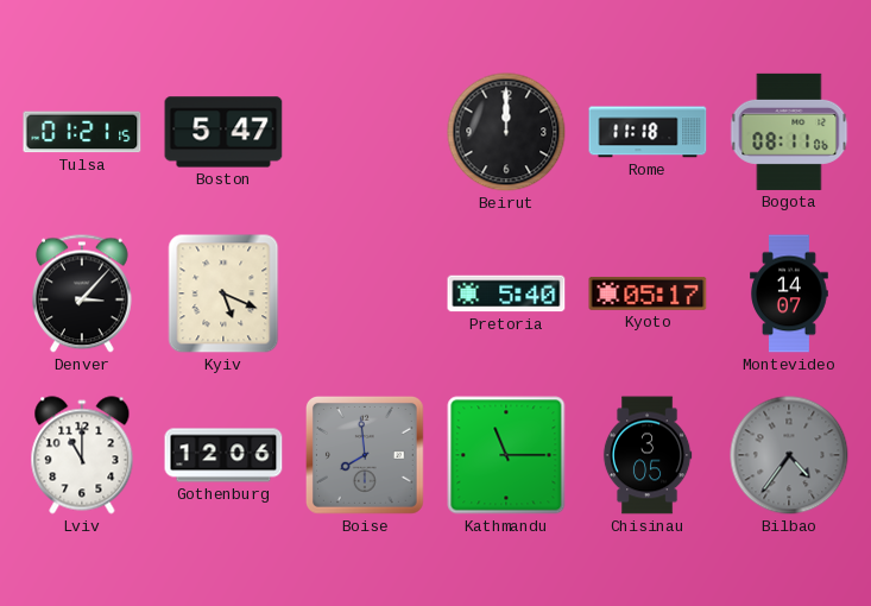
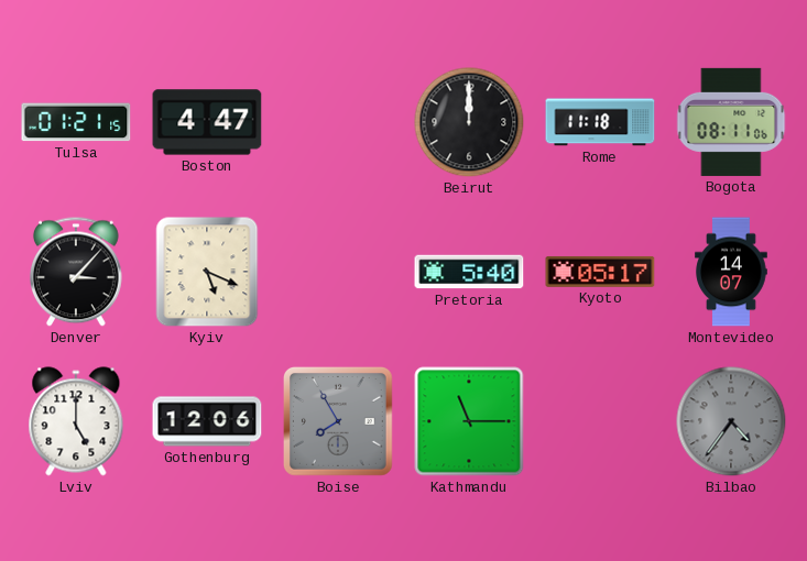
Boston: 5:47 -> 4:47
Lviv: 11:00 -> 5:00
Boise: 7:59 -> 7:55
Chisinau: 3:05 -> none
